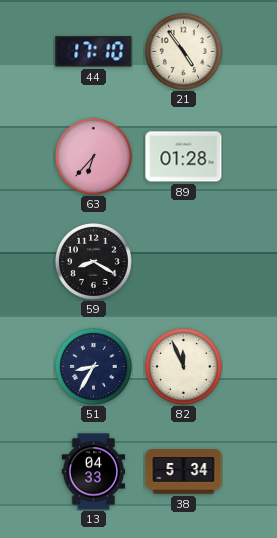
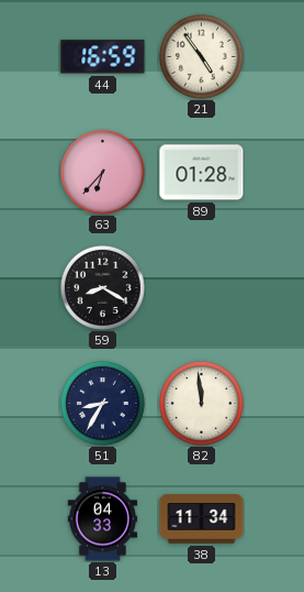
44: 17:10 -> 16:59
82: 11:56 -> 11:59
38: 5:34 -> 11:34
